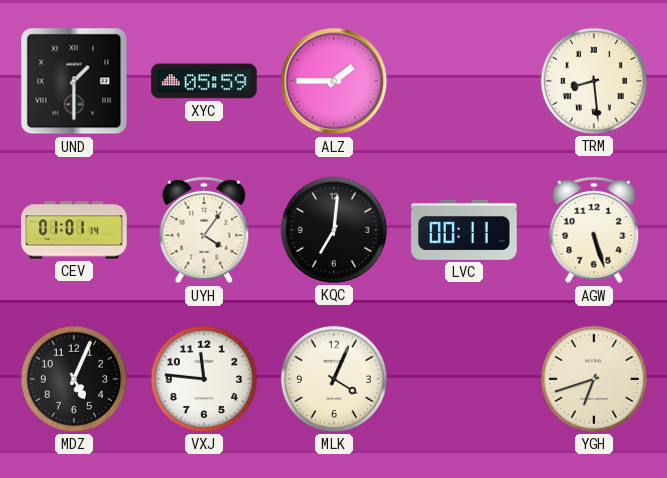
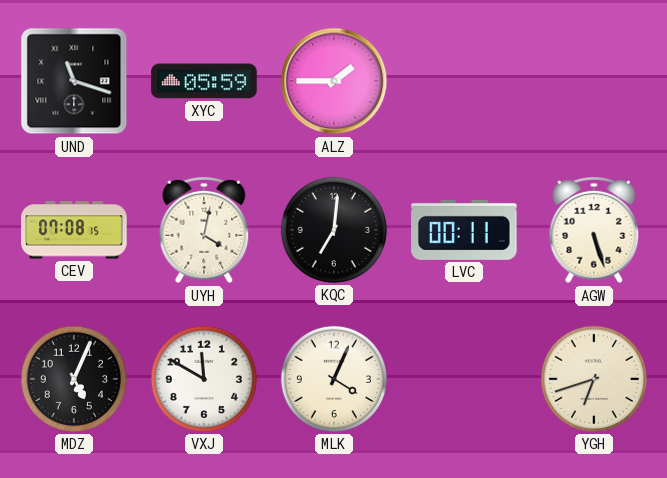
UND: 1:30 -> 11:18
TRM: 8:29 -> none
CEV: 01:01 -> 07:08
UYH: 4:06 -> 4:02
VXJ: 11:46 -> 11:50
